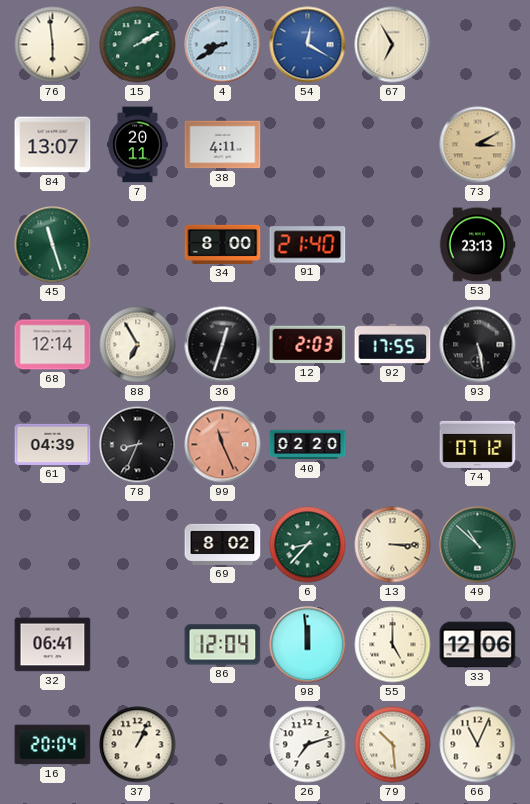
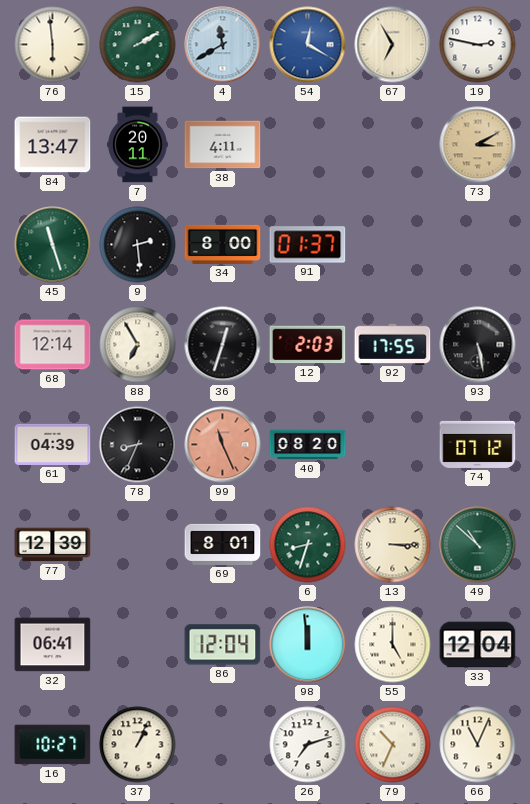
4: 8:40 -> 11:40
19: none -> 2:47
84: 13:07 -> 13:47
9: none -> 2:29
91: 21:40 -> 01:37
53: 23:13 -> none
40: 02:20 -> 08:20
77: none -> 12:39
69: 8:02 -> 8:01
6: 8:37 -> 8:33
33: 12:06 -> 12:04
16: 20:04 -> 10:27
79: 10:29 -> 10:34
